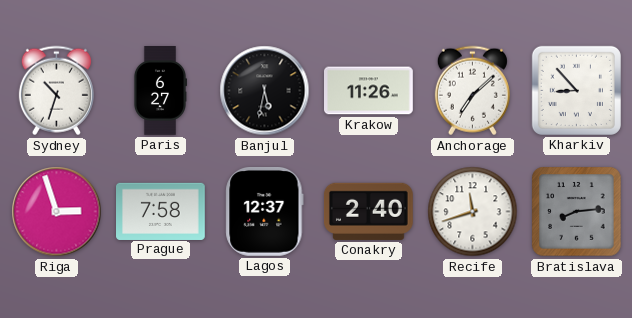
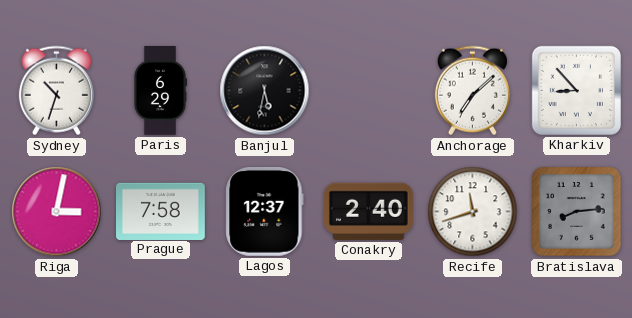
Paris: 6:27 -> 6:29
Krakow: 11:26 -> none
Riga: 2:57 -> 3:02
